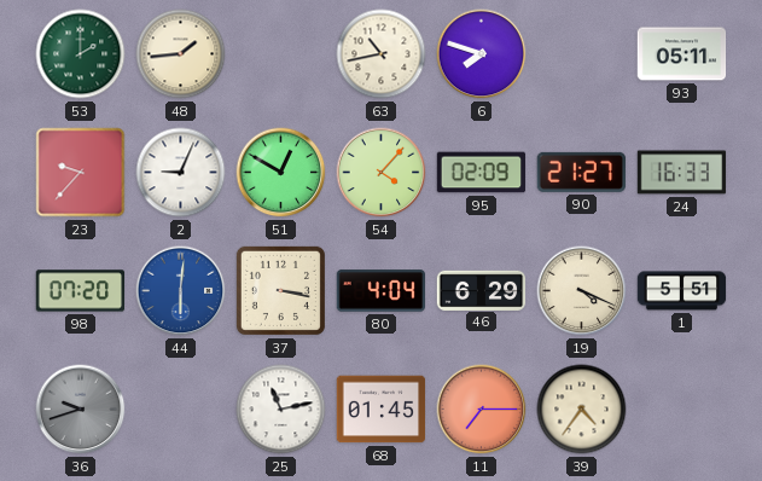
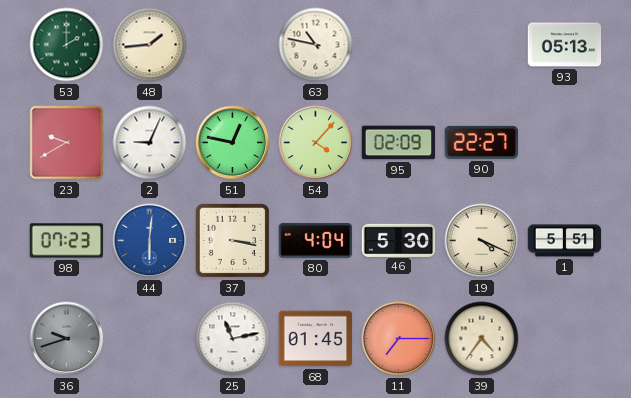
63: 10:43 -> 10:47
6: 7:48 -> none
93: 05:11 -> 05:13
23: 9:37 -> 9:40
51: 12:50 -> 12:47
90: 21:27 -> 22:27
24: 16:33 -> none
98: 07:20 -> 07:23
46: 6:29 -> 5:30
